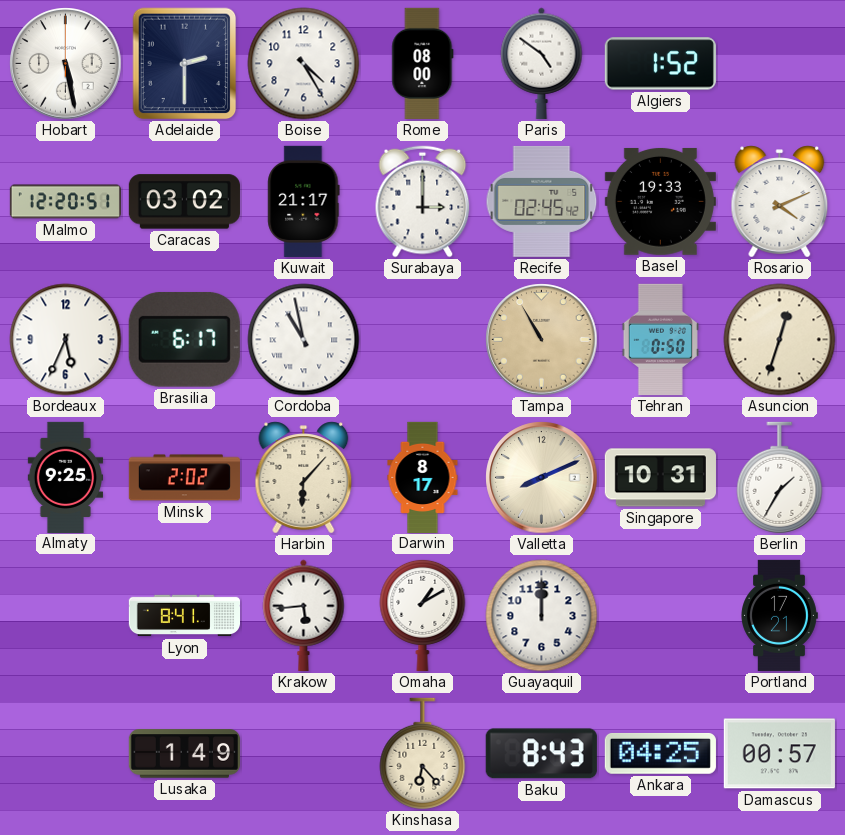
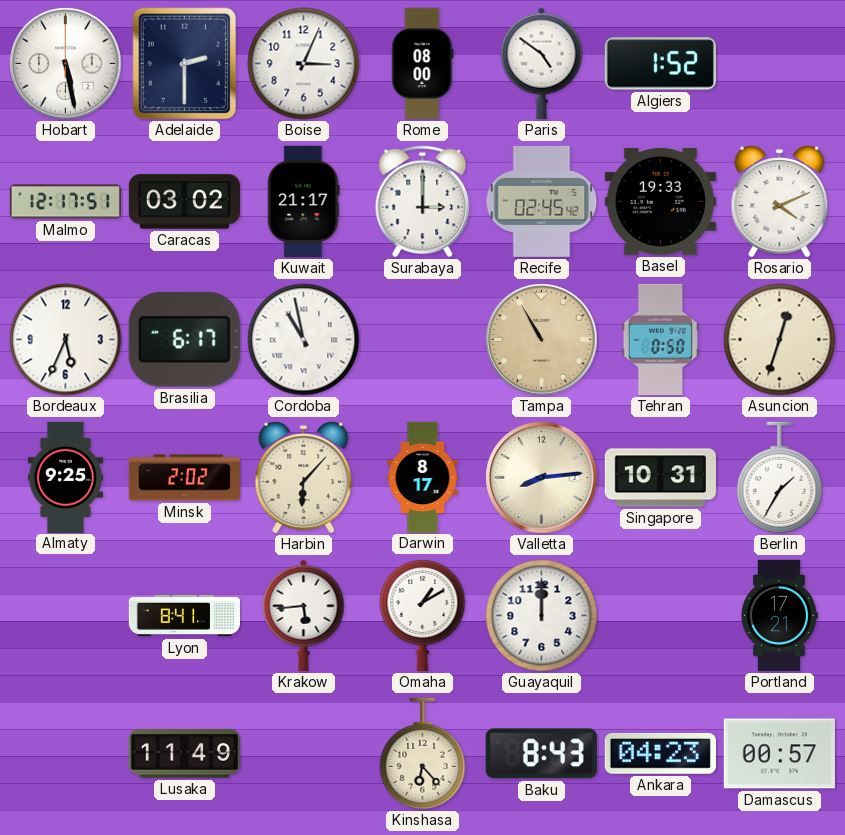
Boise: 4:25 -> 3:04
Malmo: 12:20 -> 12:17
Valletta: 8:11 -> 8:14
Lusaka: 1:49 -> 11:49
Ankara: 04:25 -> 04:23
